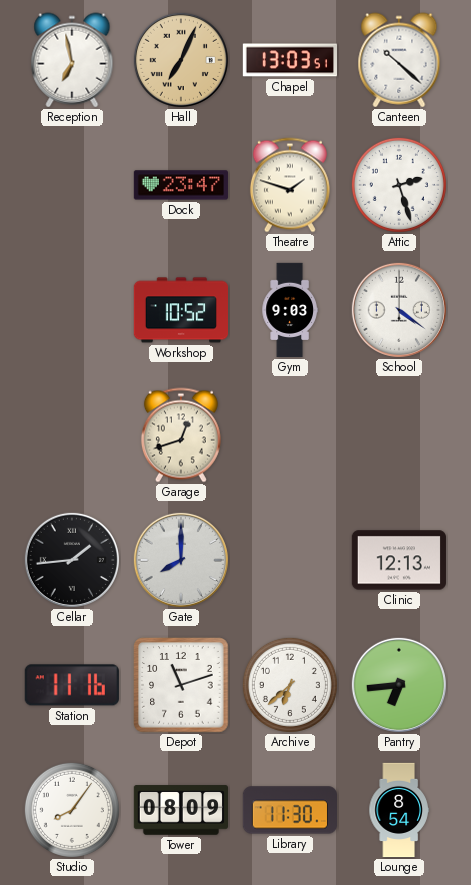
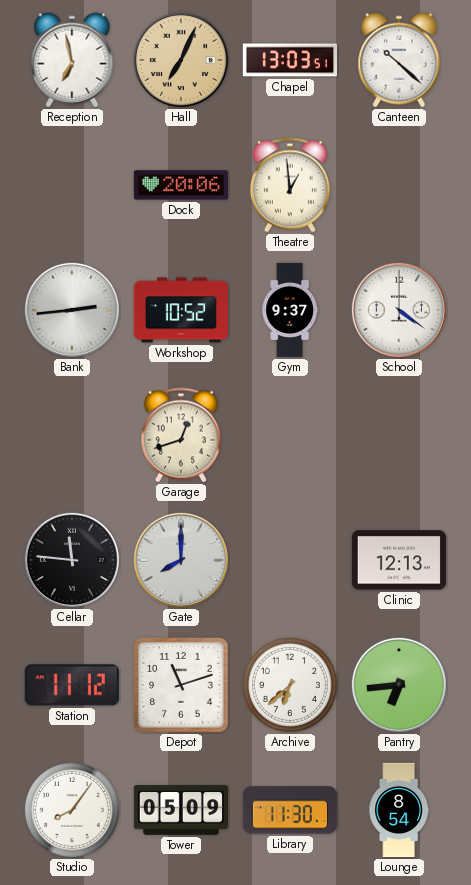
Dock: 23:47 -> 20:06
Theatre: 1:48 -> 12:59
Attic: 2:27 -> none
Bank: none -> 2:44
Gym: 9:03 -> 9:37
Cellar: 1:44 -> 11:46
Station: 11:16 -> 11:12
Tower: 08:09 -> 05:09
